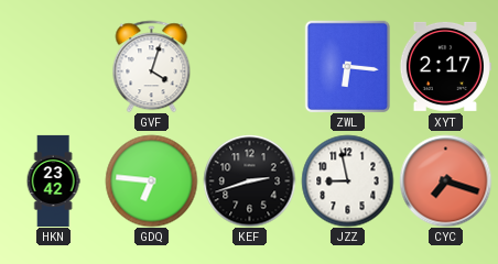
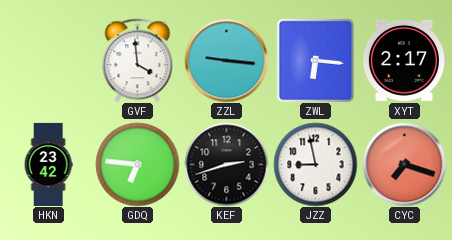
GVF: 4:03 -> 3:59
ZZL: none -> 9:16
